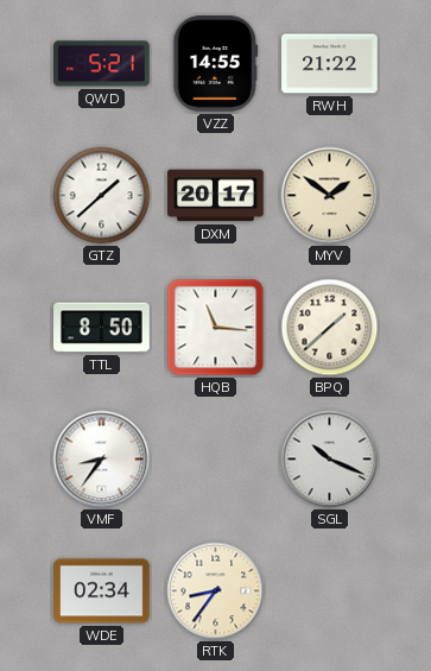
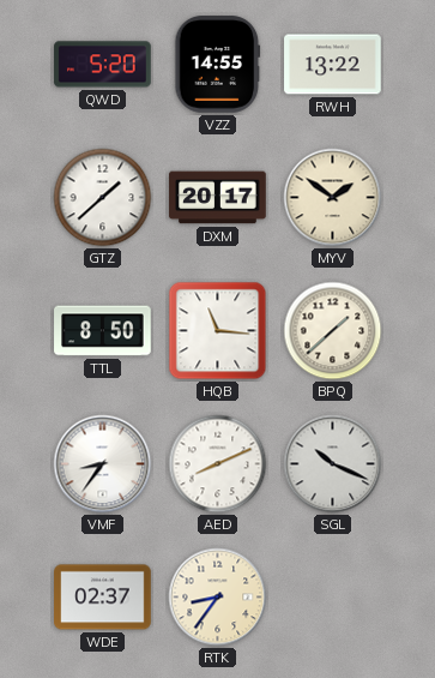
QWD: 5:21 -> 5:20
RWH: 21:22 -> 13:22
AED: none -> 8:11
WDE: 02:34 -> 02:37
